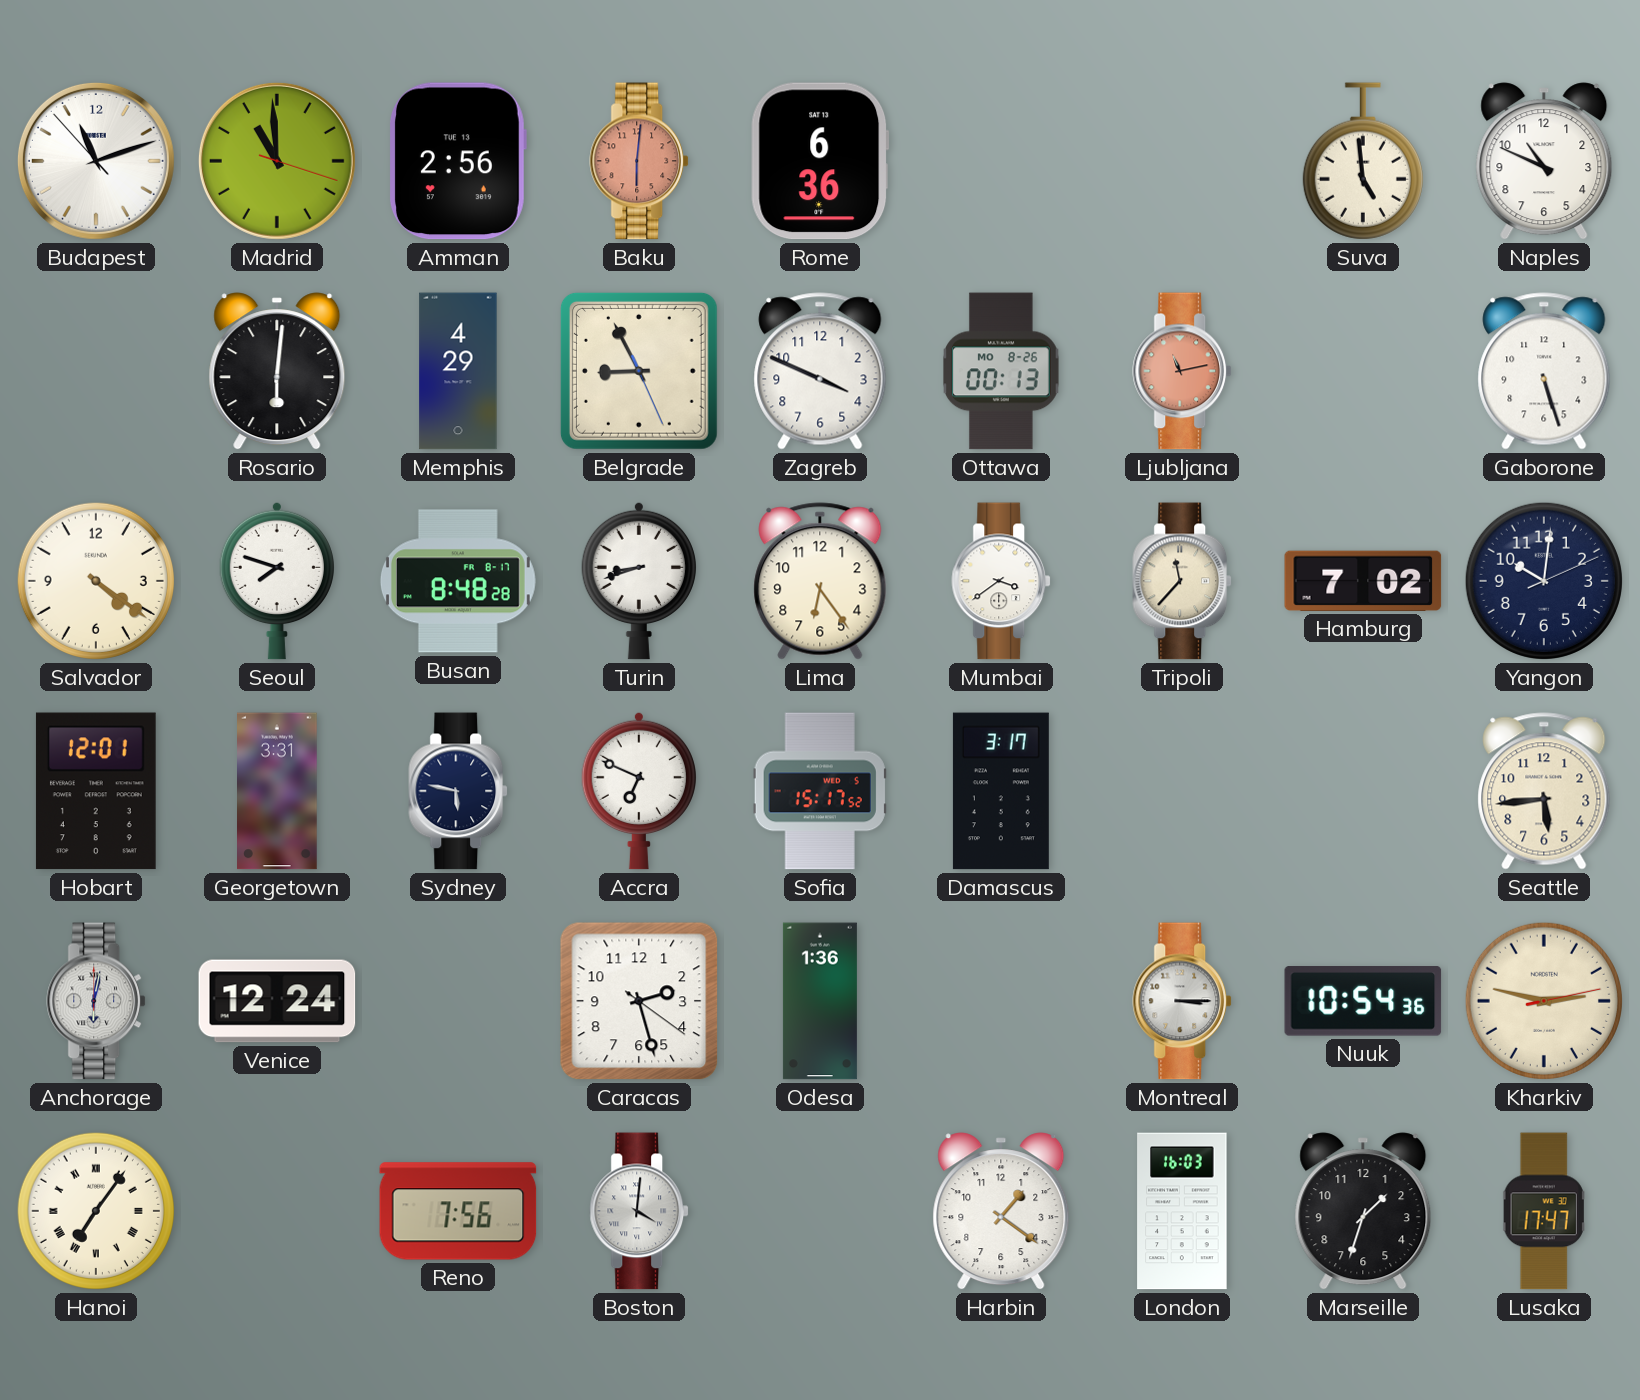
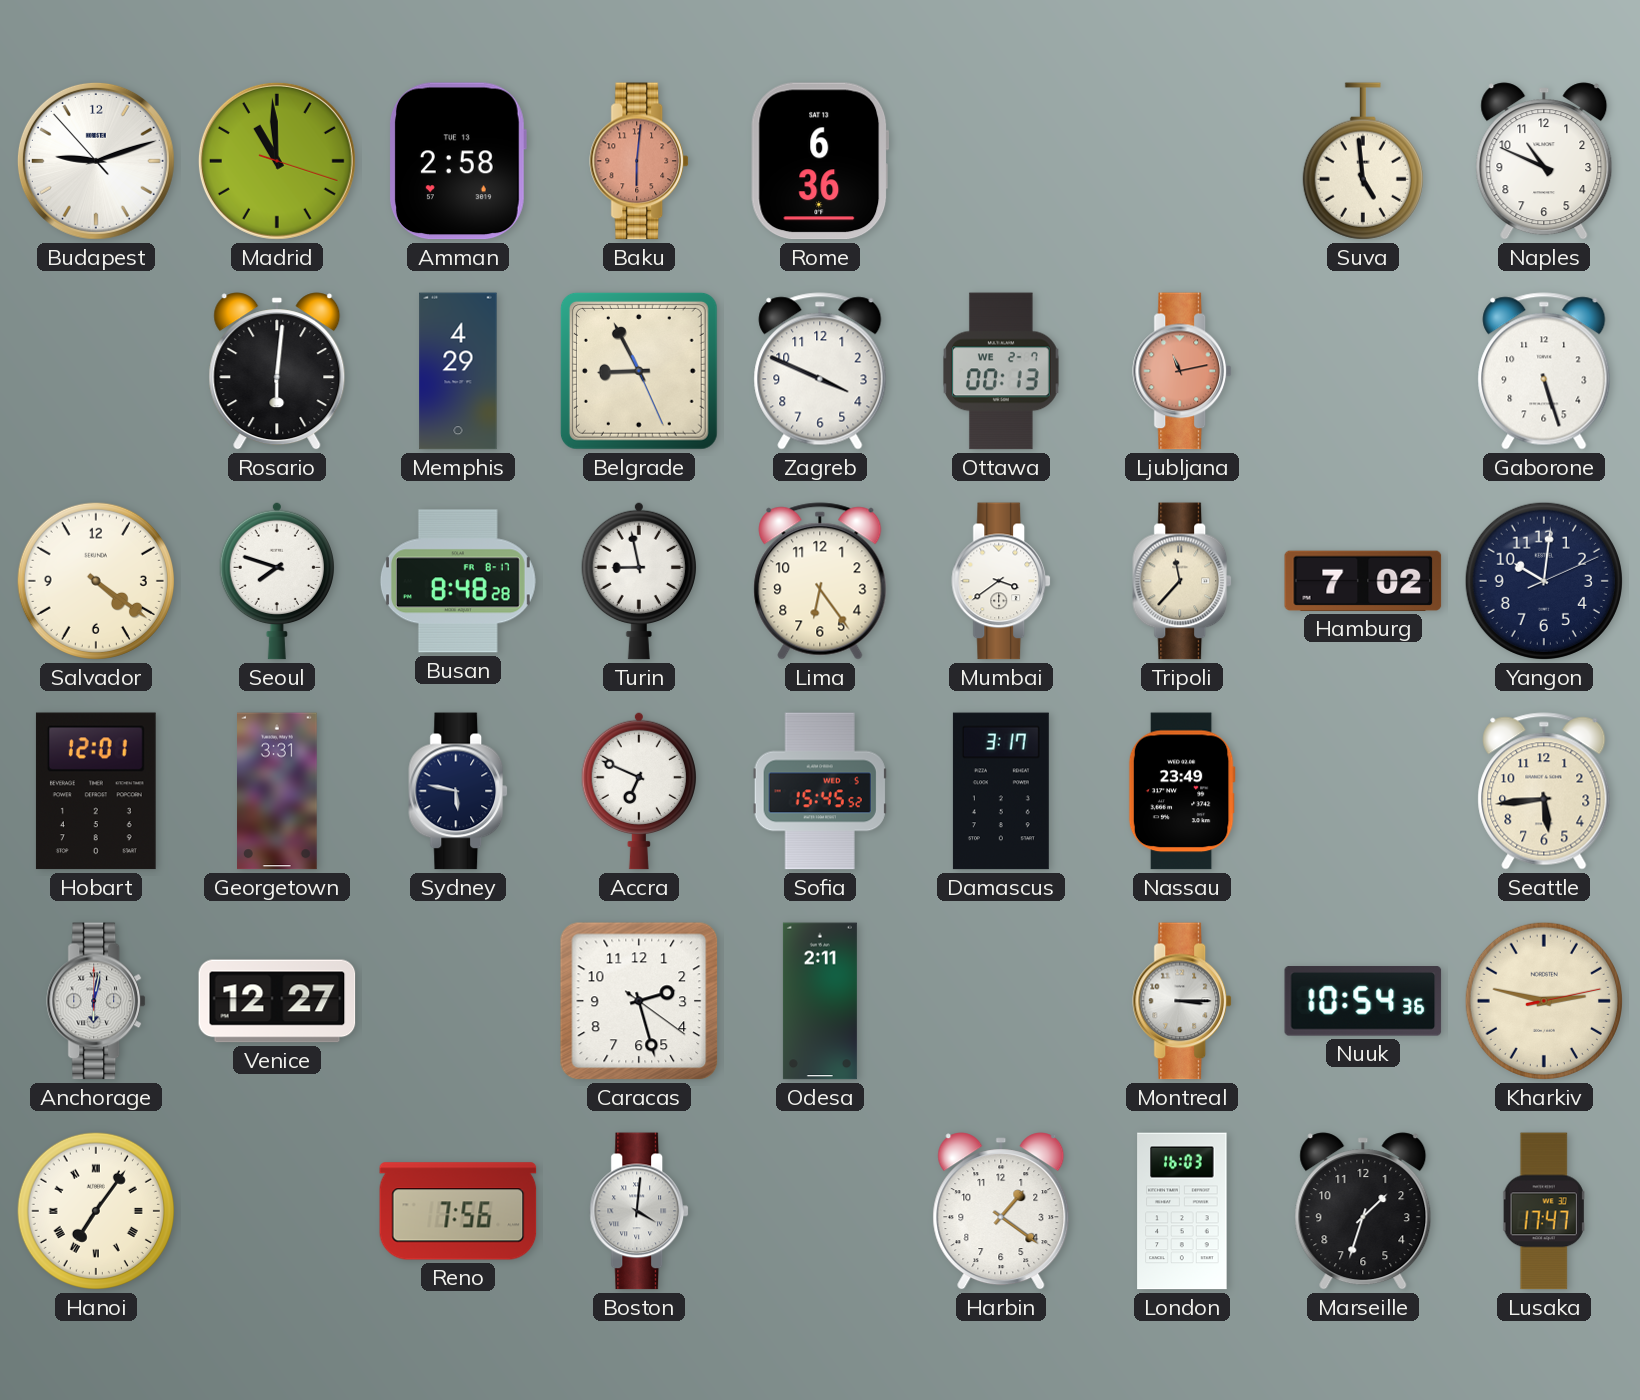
Budapest: 11:11 -> 9:11
Amman: 2:56 -> 2:58
Ottawa date: MO 8-26 -> WE 2-7
Turin: 8:42 -> 8:58
Sofia: 15:17 -> 15:45
Nassau: none -> 23:49
Venice: 12:24 -> 12:27
Odesa: 1:36 -> 2:11
